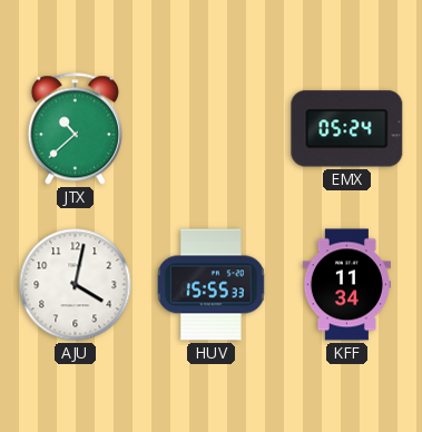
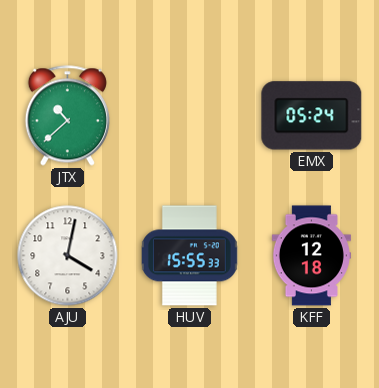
KFF: 11:34 -> 12:18
